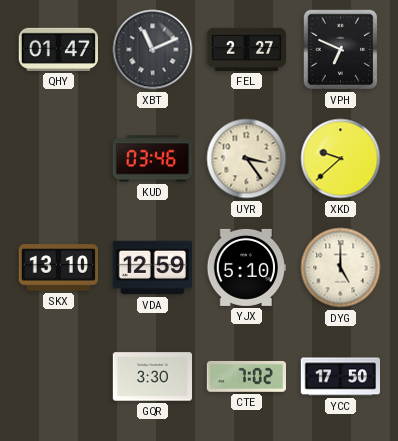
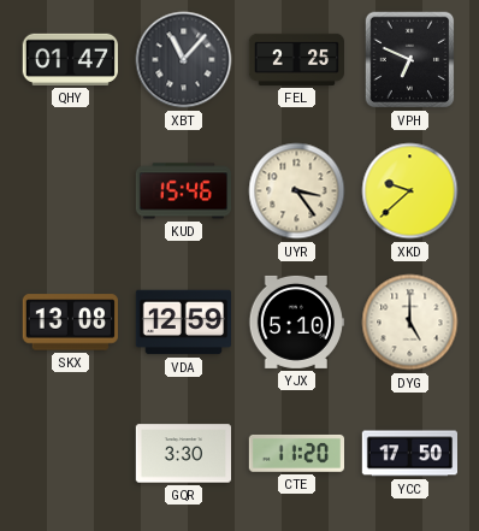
XBT: 11:11 -> 11:07
FEL: 2:27 -> 2:25
KUD: 03:46 -> 15:46
SKX: 13:10 -> 13:08
CTE: 7:02 -> 11:20
